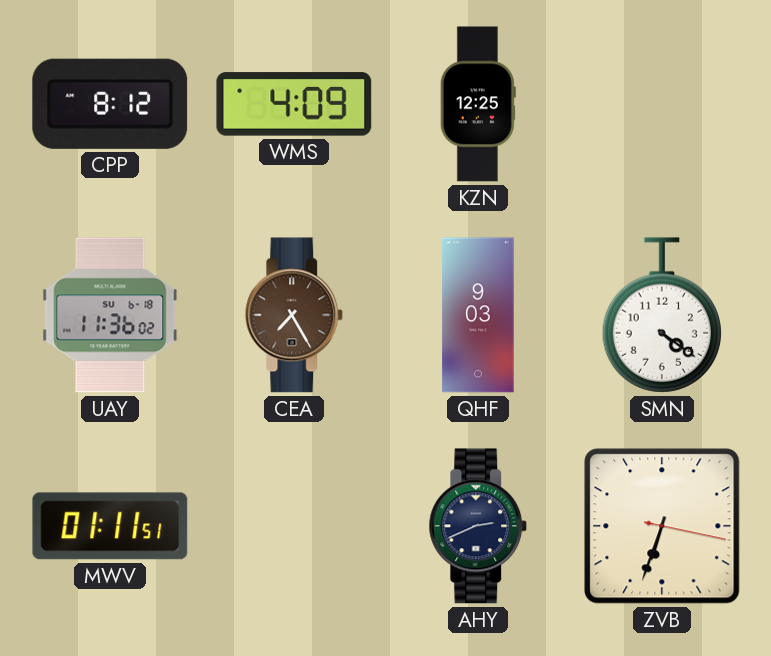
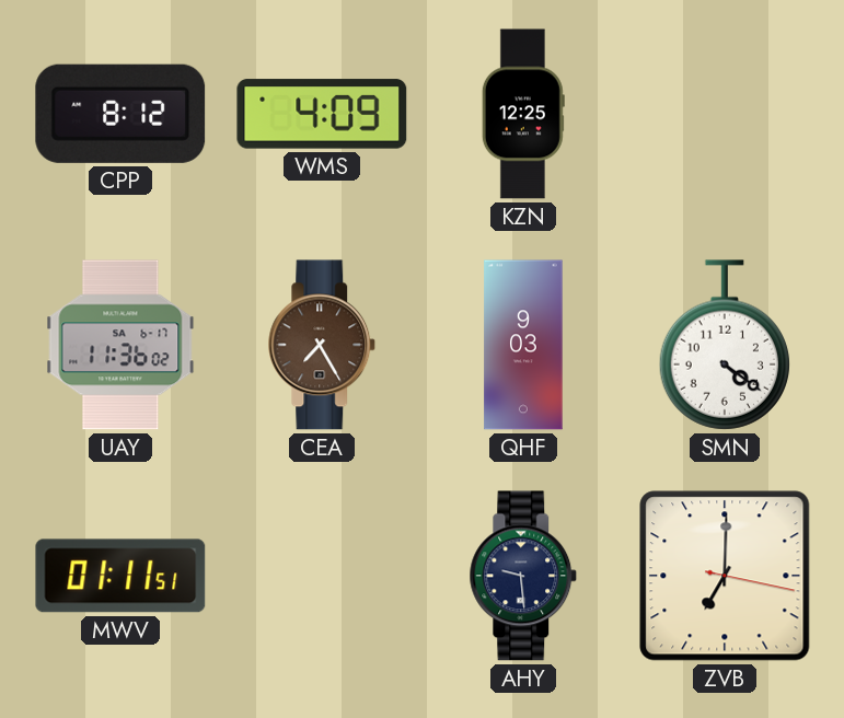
UAY date: SU 6-18 -> SA 6-17
AHY: 2:41 -> 9:29
ZVB: 6:33 -> 7:00
